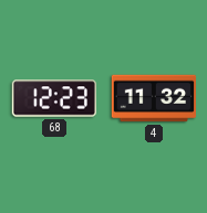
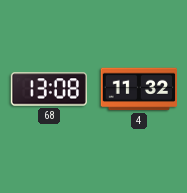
68: 12:23 -> 13:08
